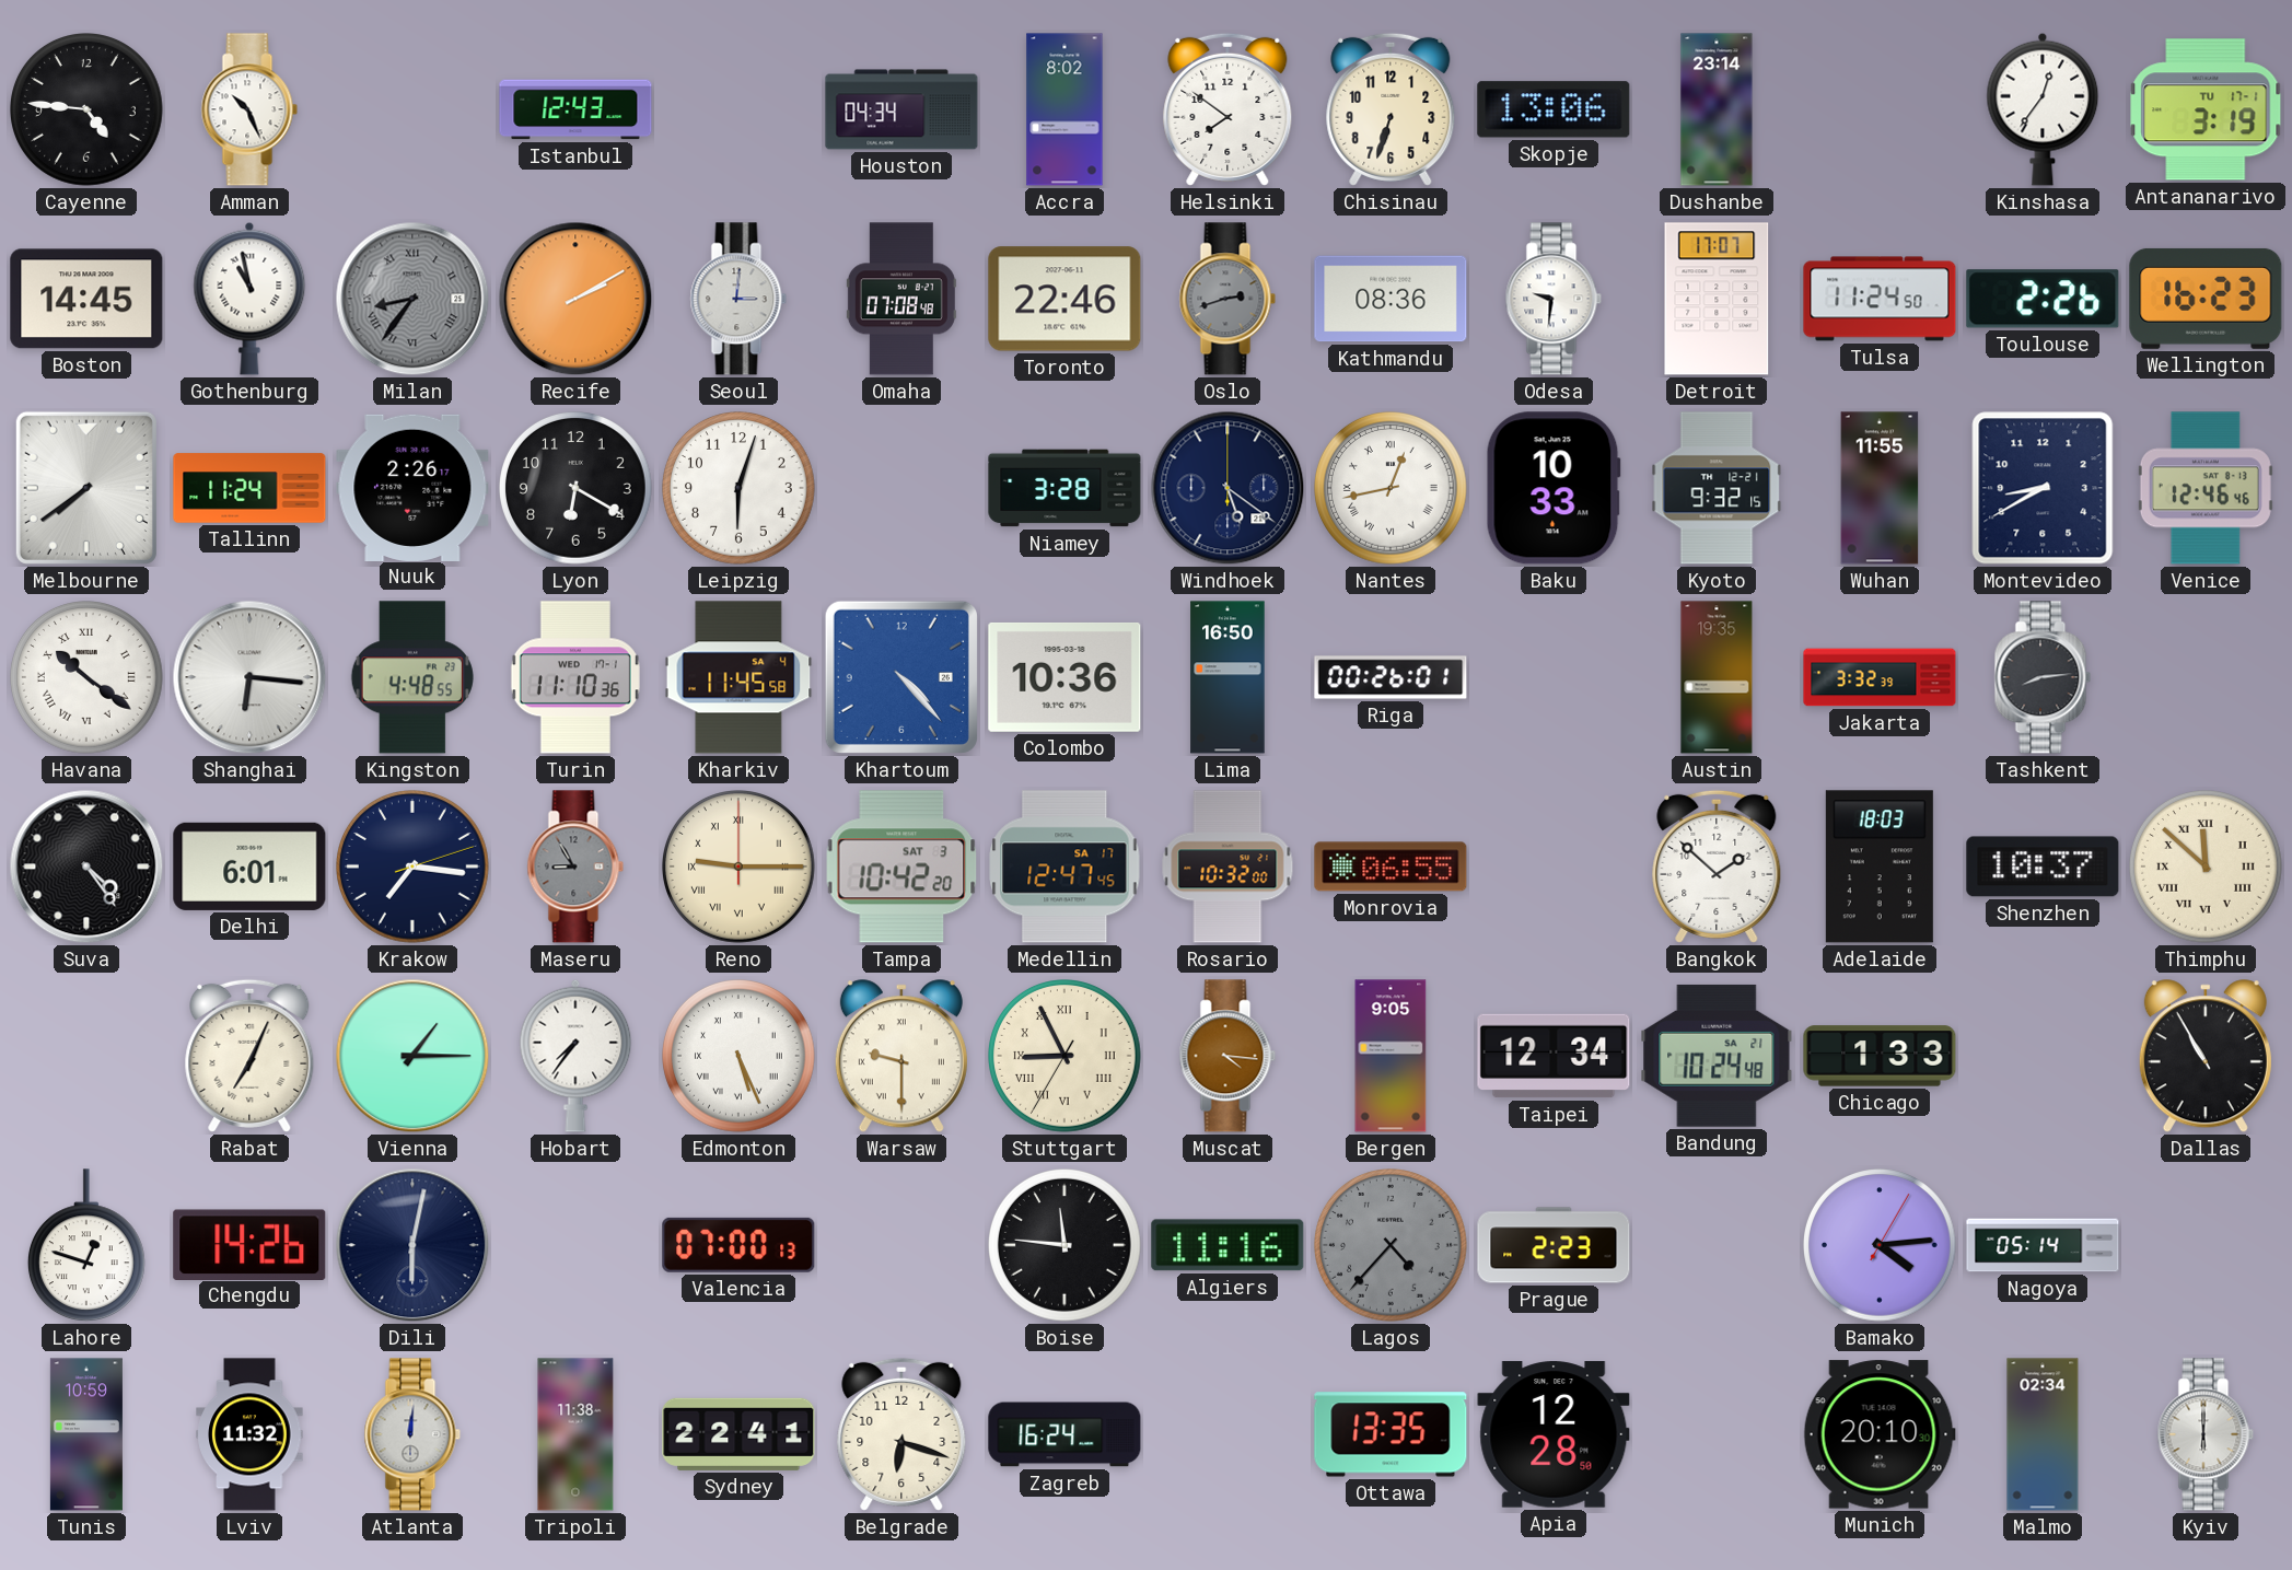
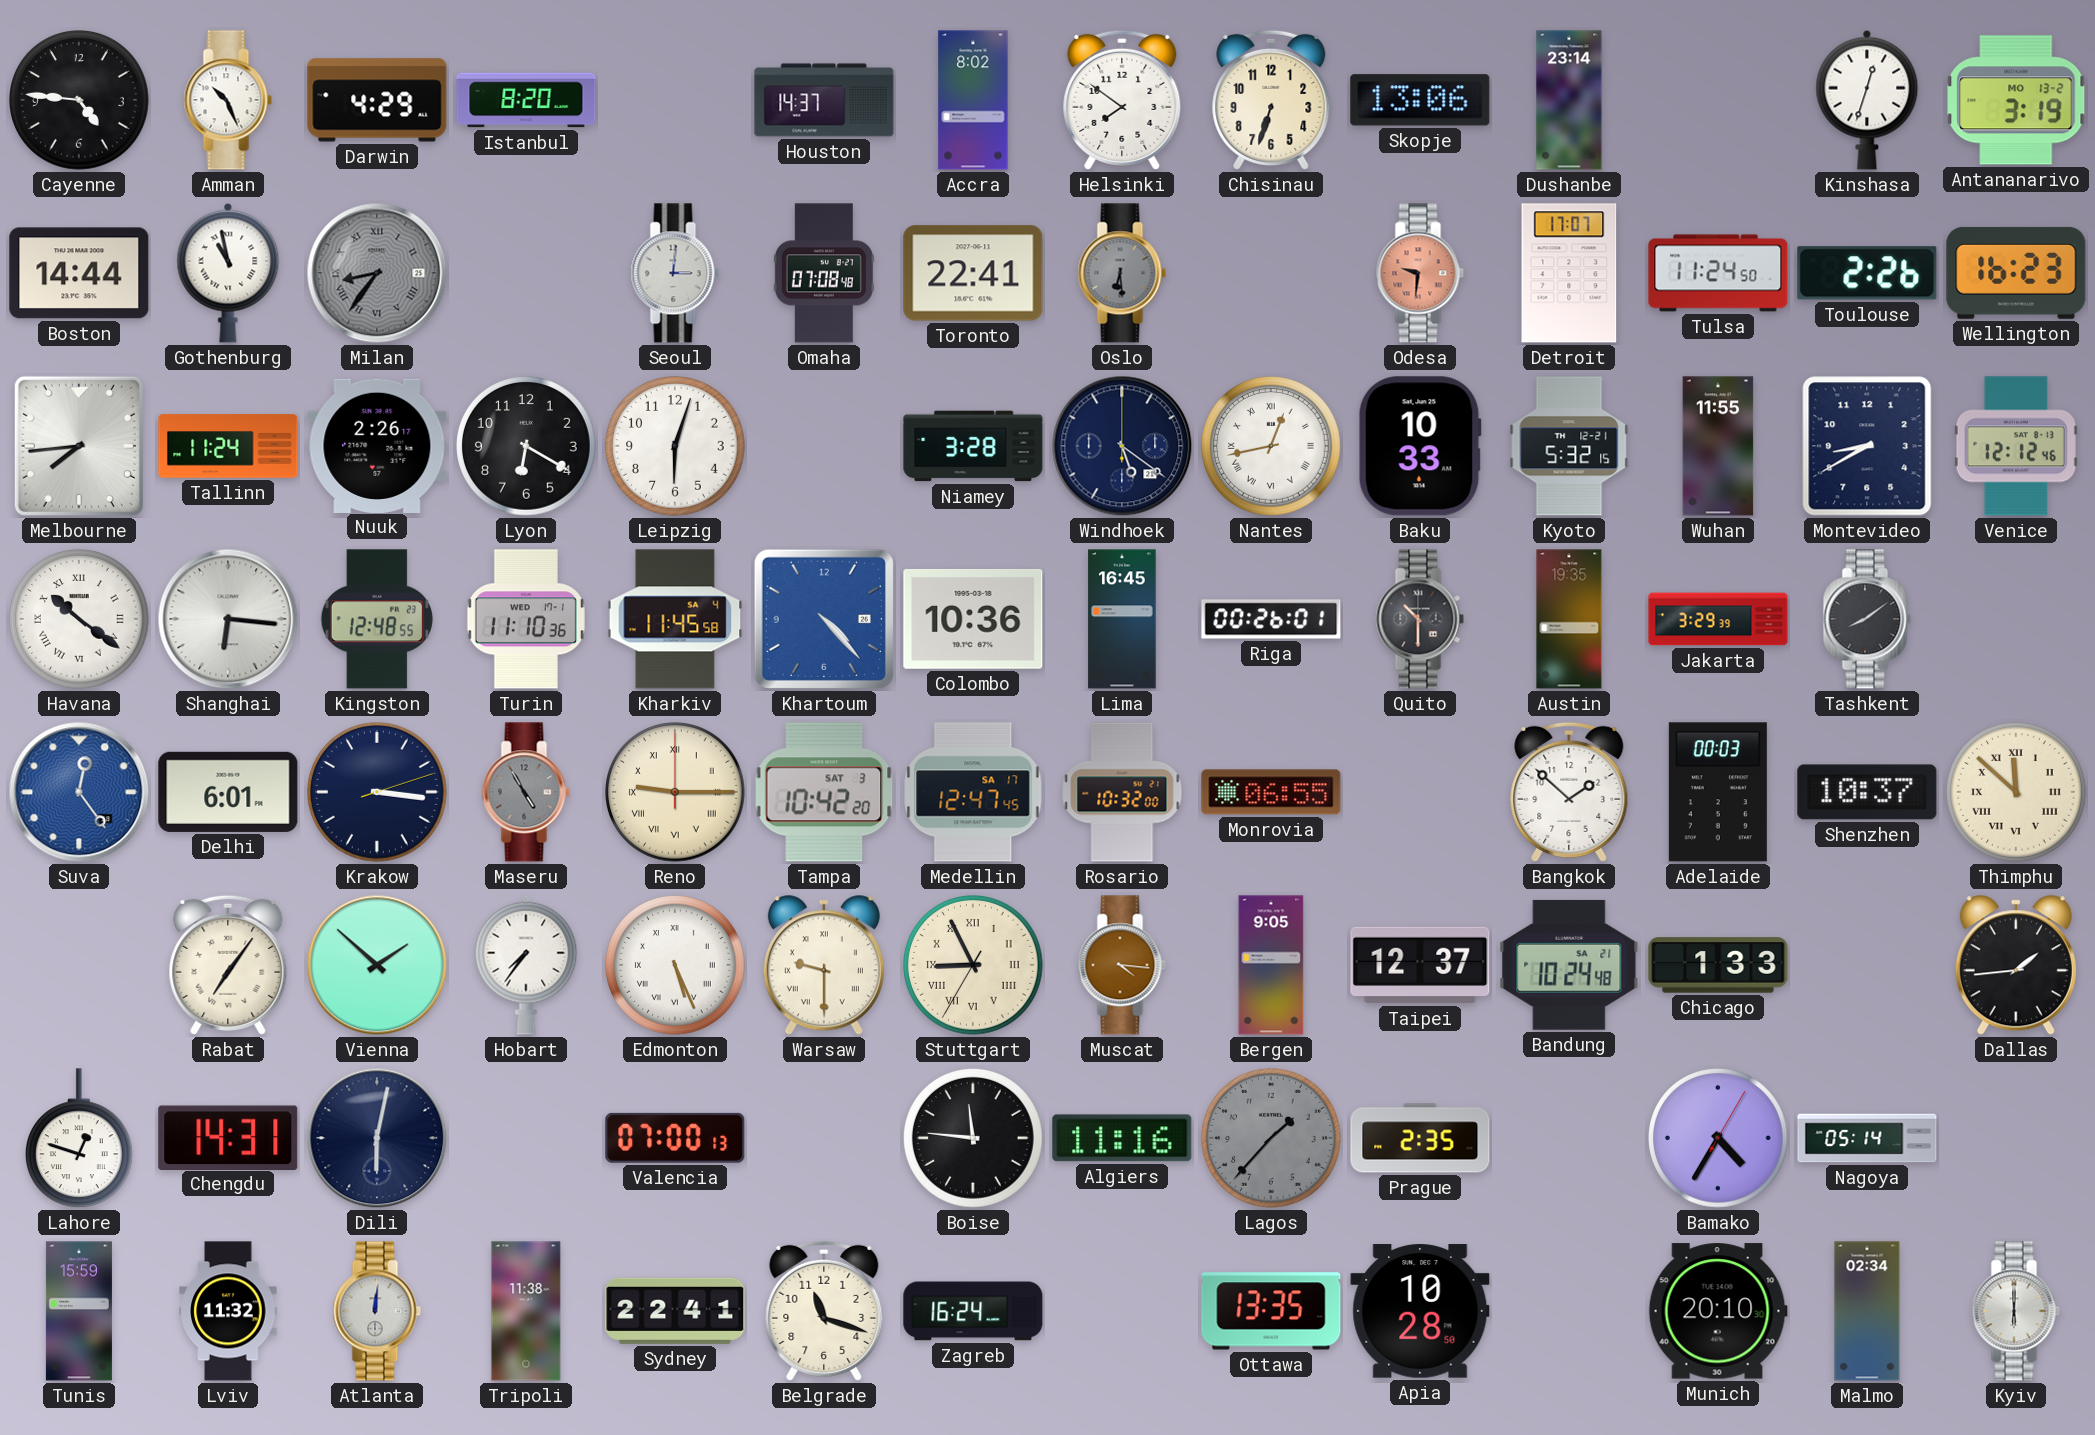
Darwin: none -> 4:29
Istanbul: 12:43 -> 8:20
Houston: 04:34 -> 14:37
Kinshasa: 12:36 -> 12:33
Antananarivo date: TU 17-1 -> MO 13-2
Boston: 14:45 -> 14:44
Recife: 2:10 -> none
Toronto: 22:46 -> 22:41
Oslo: 2:42 -> 6:29
Kathmandu: 08:36 -> none
Odesa dial: white -> salmon
Melbourne: 7:39 -> 7:44
Kyoto: 9:32 -> 5:32
Venice: 12:46 -> 12:12
Kingston: 4:48 -> 12:48
Lima: 16:50 -> 16:45
Quito: none -> 10:30
Jakarta: 3:32 -> 3:29
Tashkent: 8:14 -> 8:09
Suva: 4:24 -> 12:24
Suva dial: black -> blue
Krakow: 7:16 -> 3:16
Maseru: 8:55 -> 4:55
Adelaide: 18:03 -> 00:03
Rabat: 7:04 -> 7:06
Vienna: 1:15 -> 1:52
Taipei: 12:34 -> 12:37
Dallas: 10:55 -> 1:44
Chengdu: 14:26 -> 14:31
Lagos: 4:37 -> 1:37
Prague: 2:23 -> 2:35
Bamako: 4:14 -> 4:35
Tunis: 10:59 -> 15:59
Belgrade: 6:18 -> 11:18
Apia: 12:28 -> 10:28
